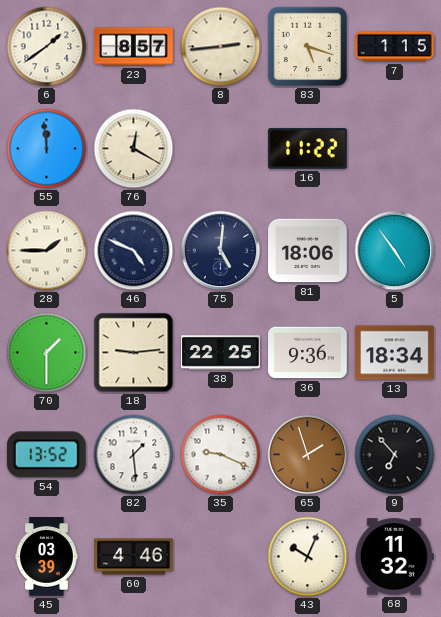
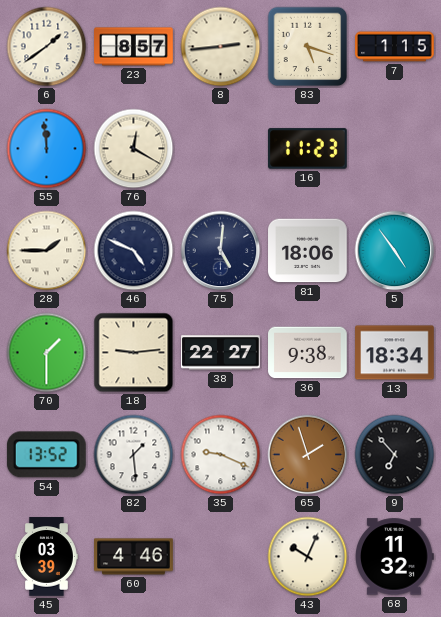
16: 11:22 -> 11:23
38: 22:25 -> 22:27
36: 9:36 -> 9:38
